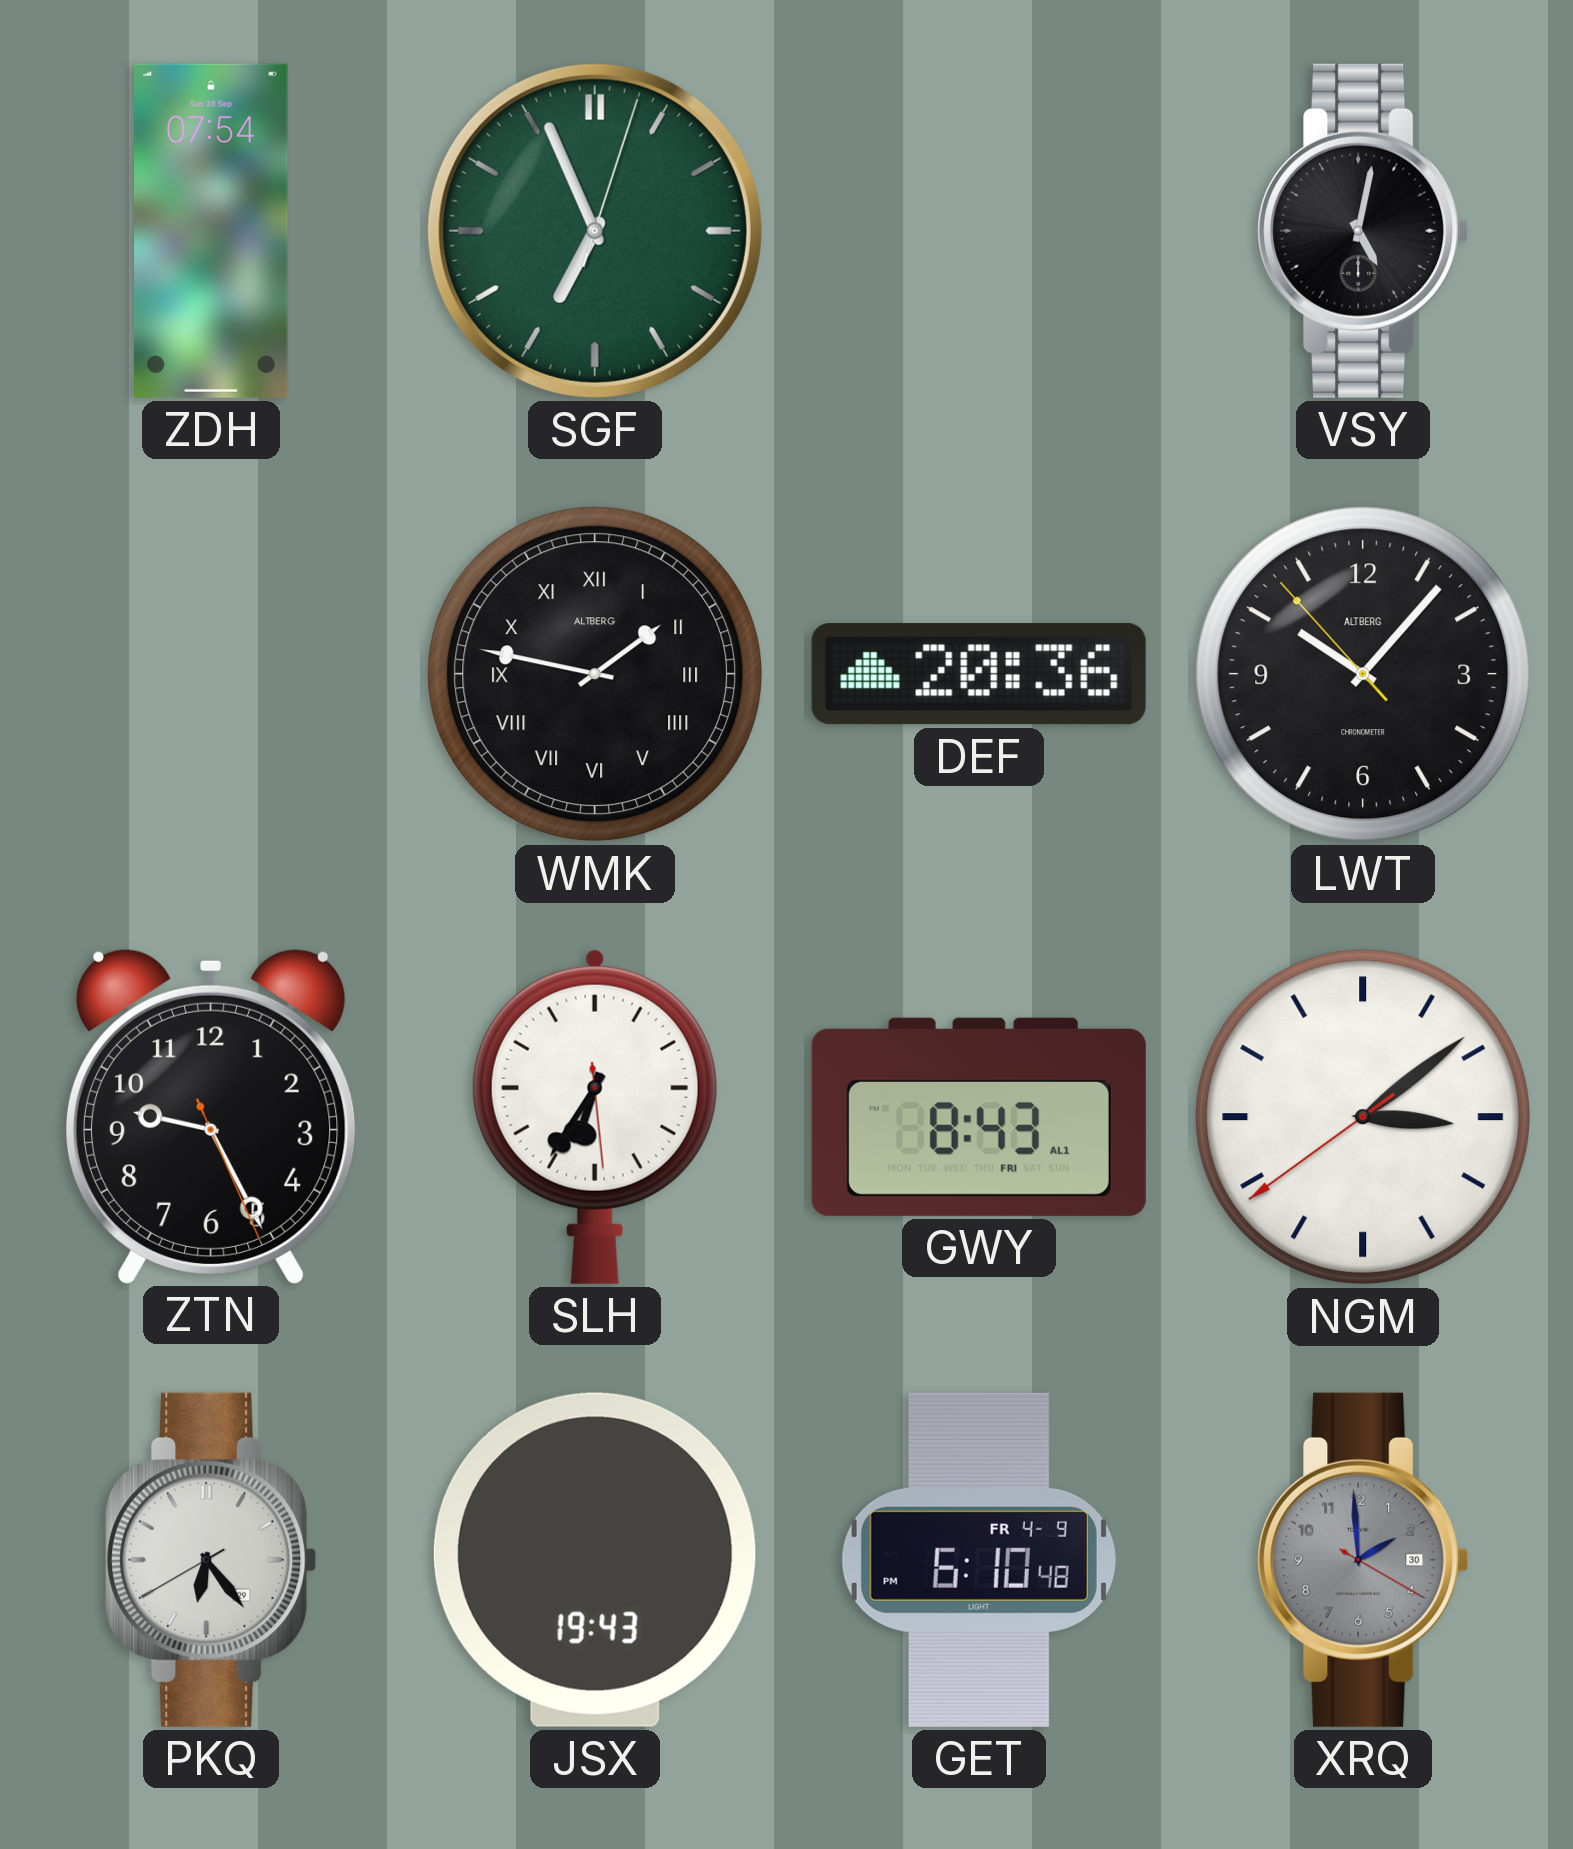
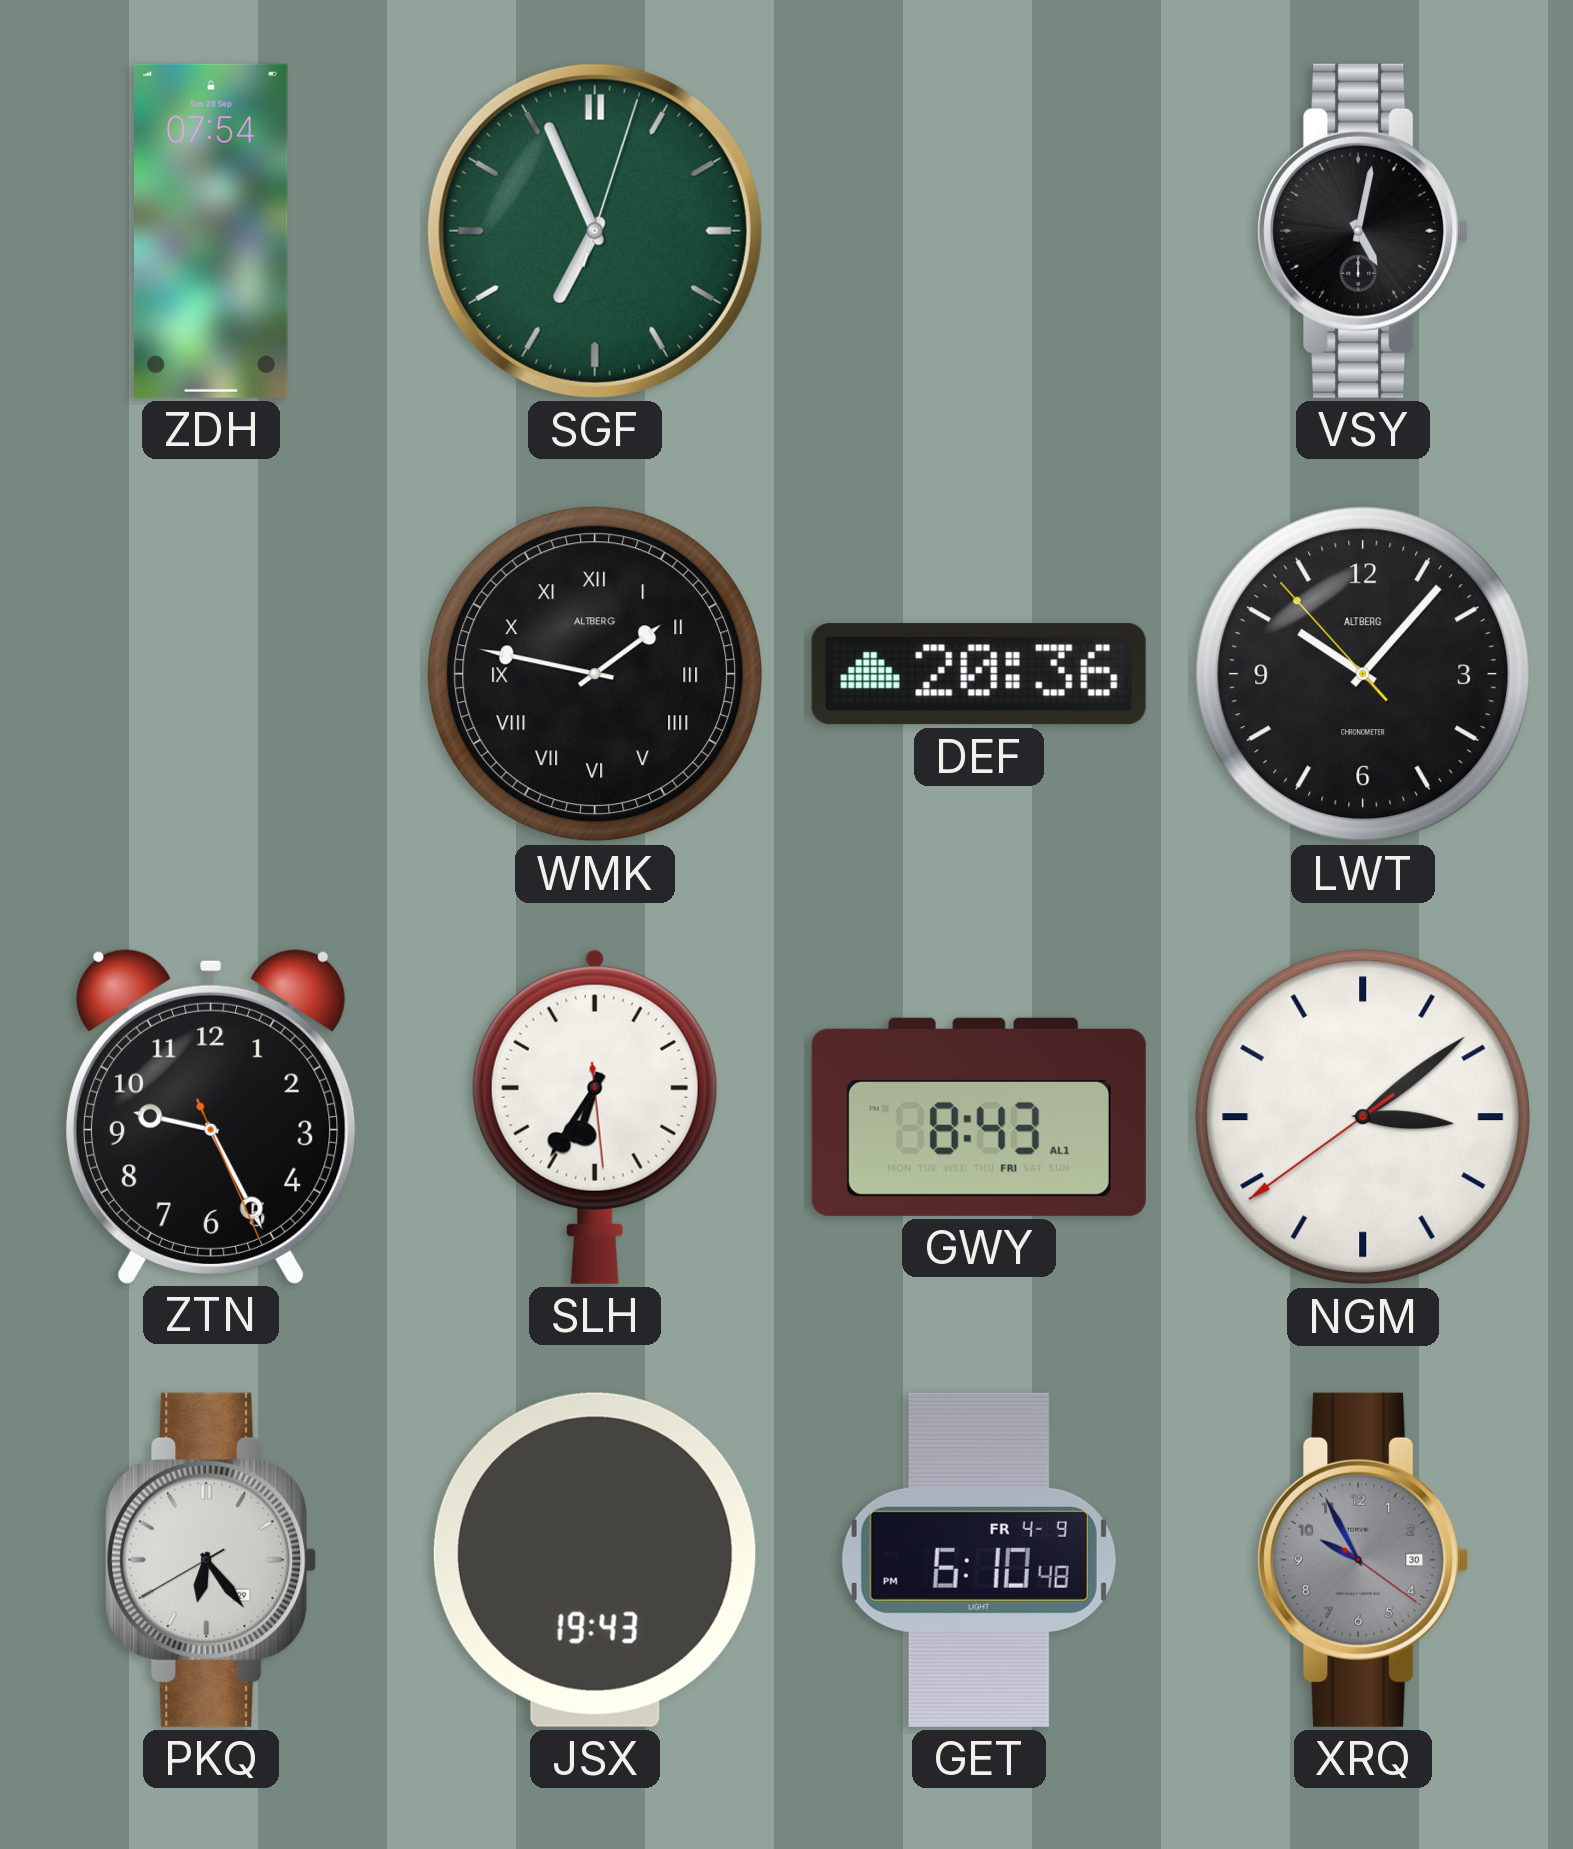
XRQ: 1:59 -> 9:55
